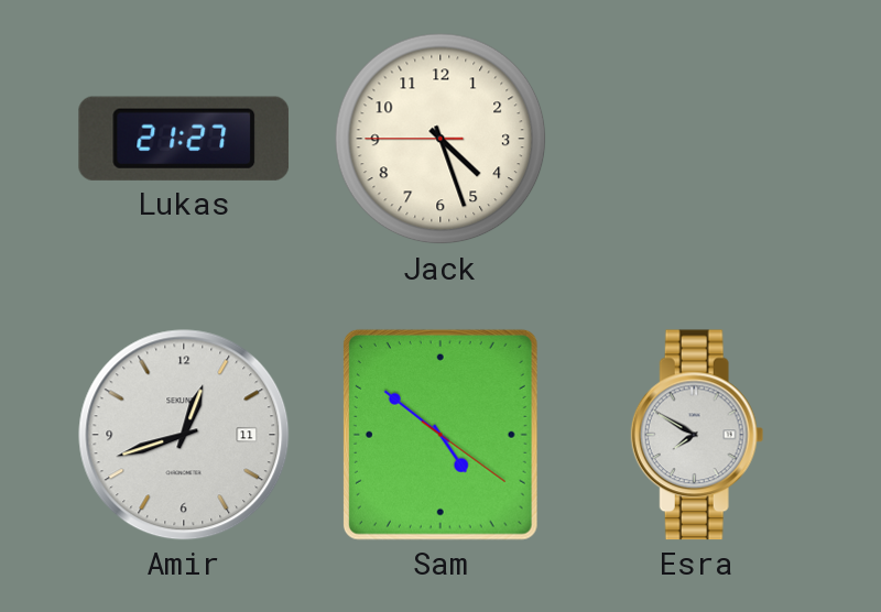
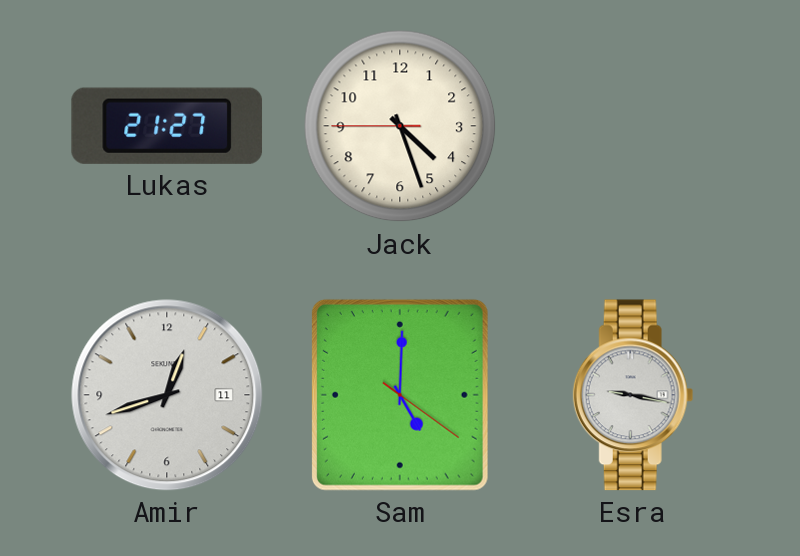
Sam: 4:51 -> 5:00
Esra: 7:50 -> 9:17
